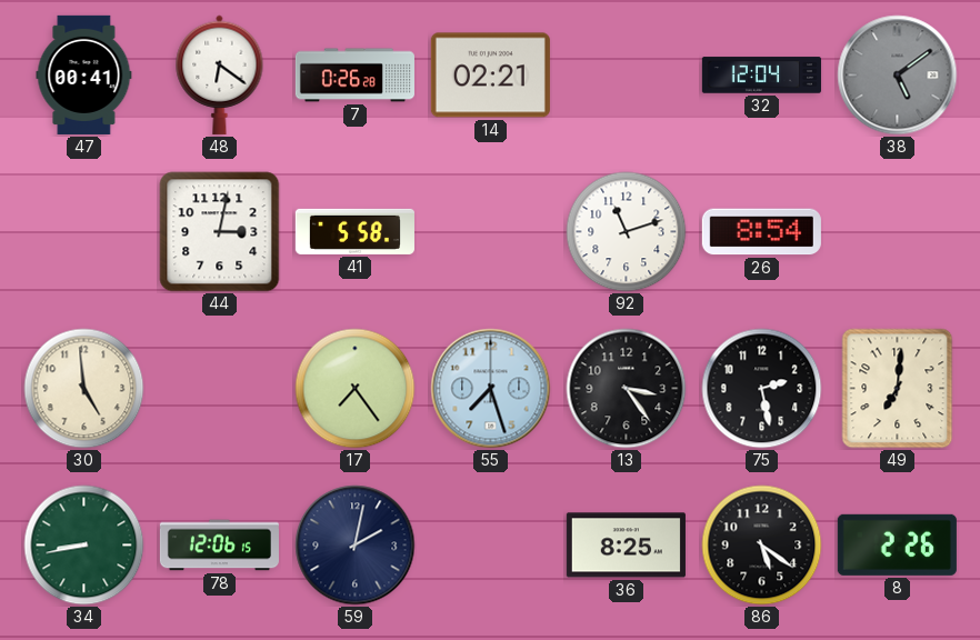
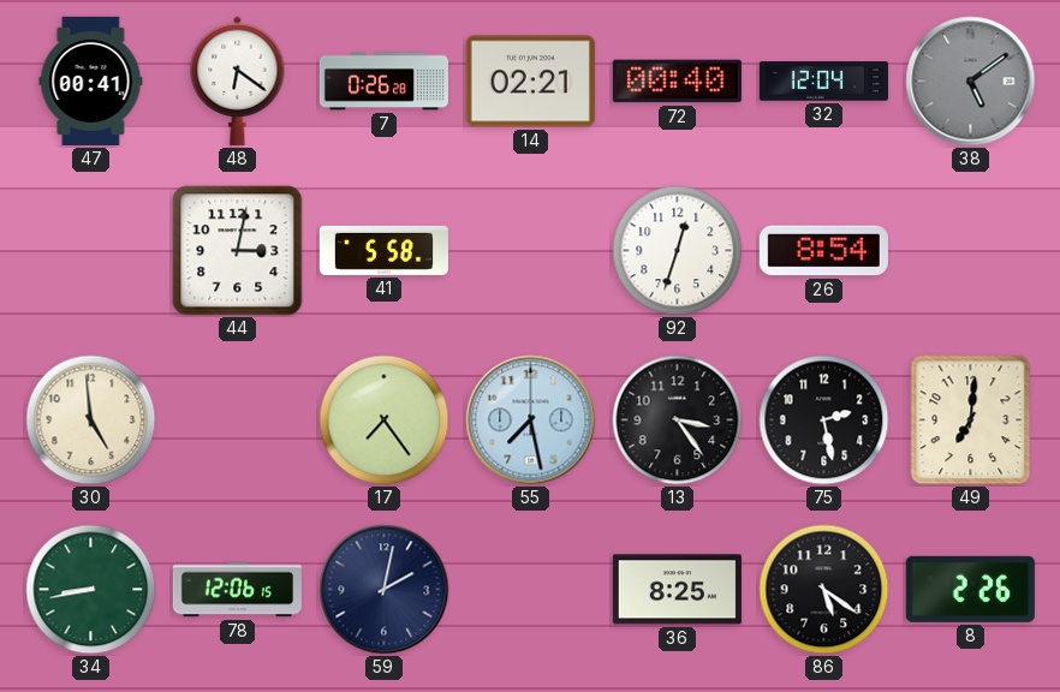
72: none -> 00:40
92: 11:12 -> 12:33
55: 7:27 -> 7:28
